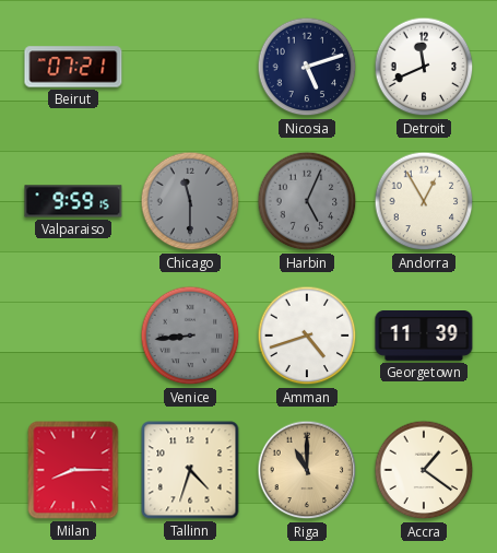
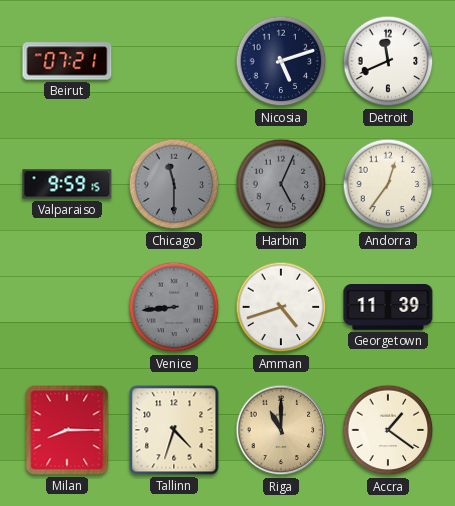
Andorra: 12:55 -> 12:36
